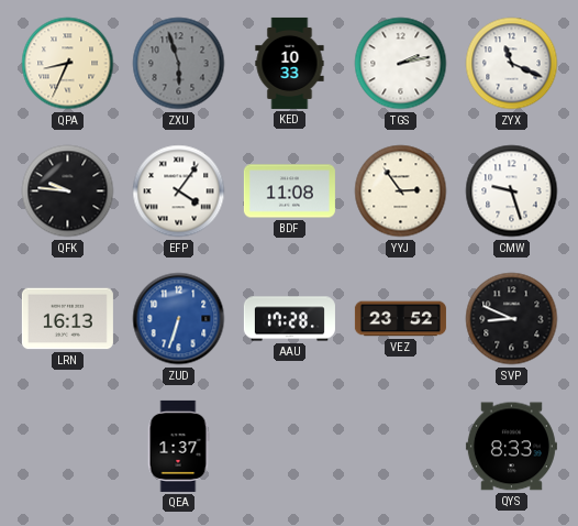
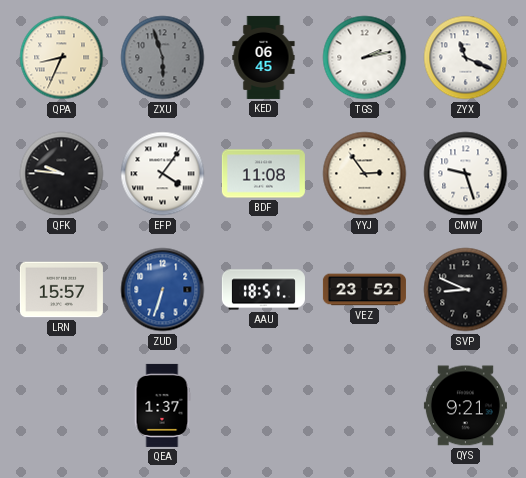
KED: 10:33 -> 06:45
LRN: 16:13 -> 15:57
AAU: 17:28 -> 18:51
QYS: 8:33 -> 9:21
